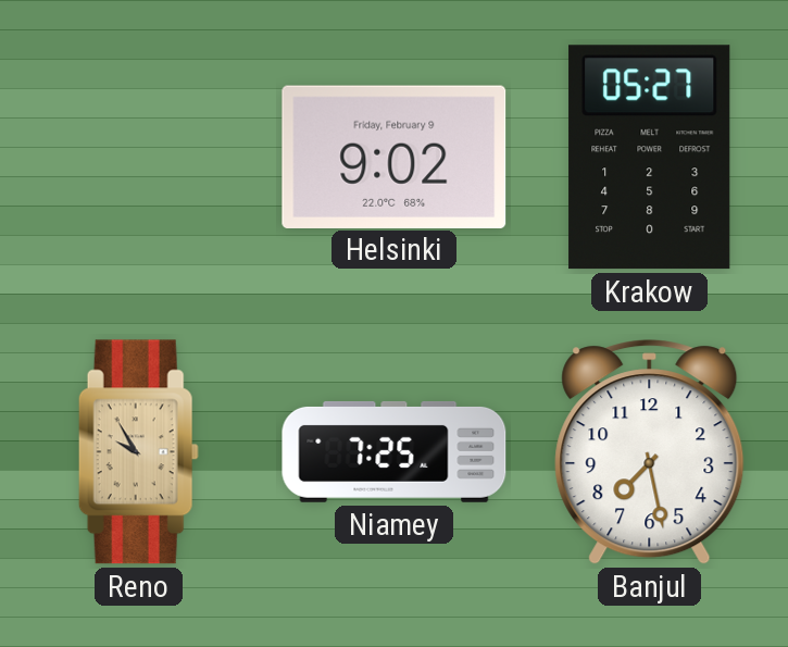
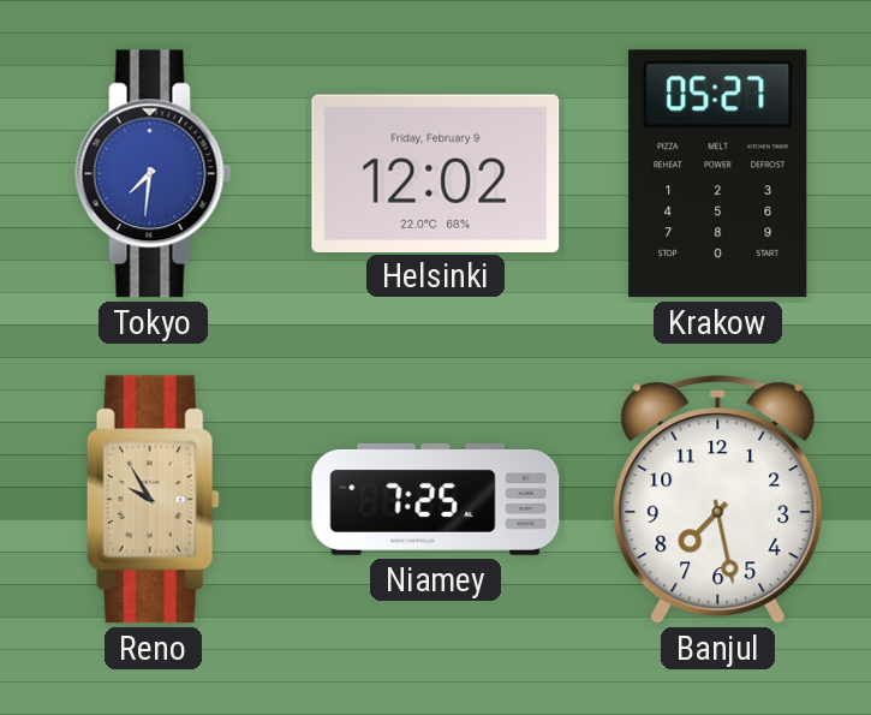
Tokyo: none -> 7:31
Helsinki: 9:02 -> 12:02
